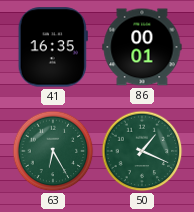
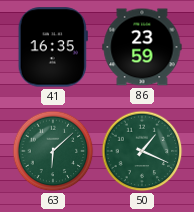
86: 00:01 -> 23:59
63: 6:25 -> 6:08
